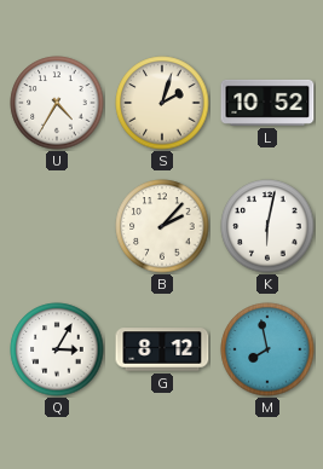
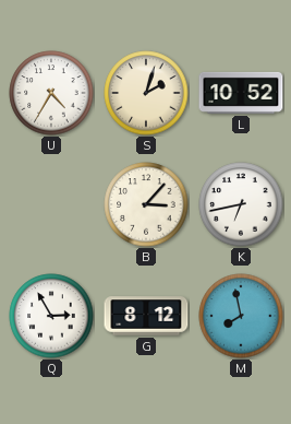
B: 2:07 -> 3:07
K: 6:02 -> 6:43
Q: 3:05 -> 2:55
